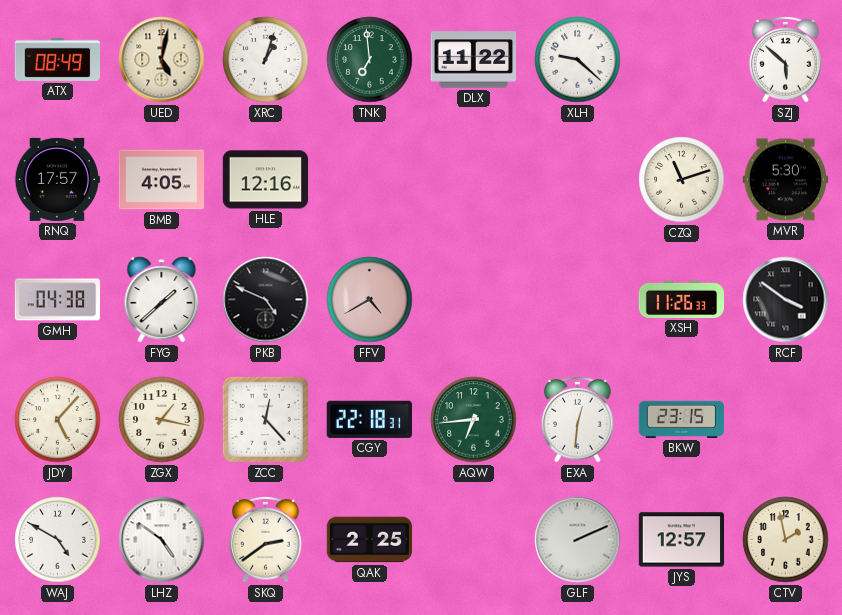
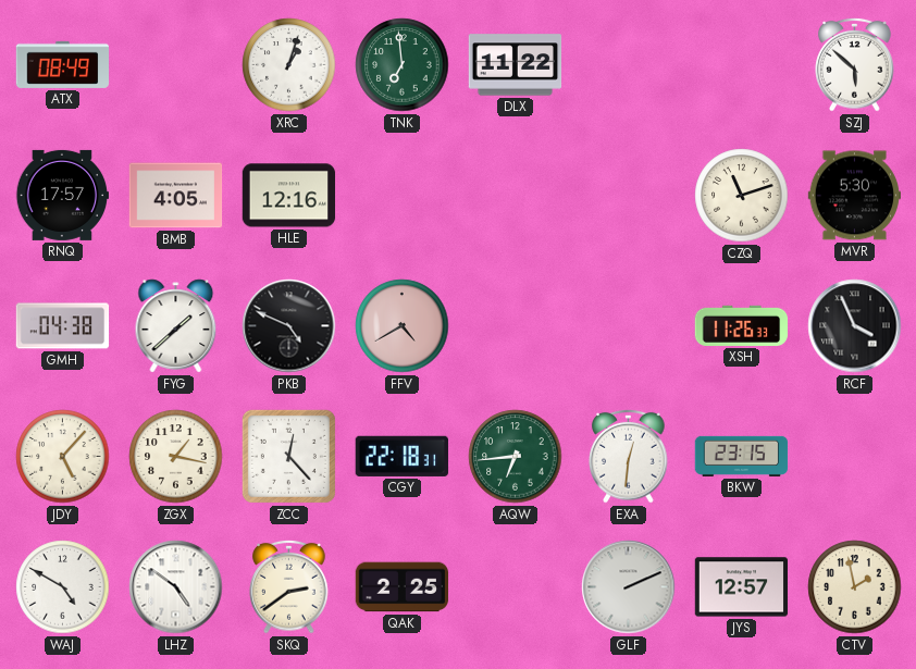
UED: 5:02 -> none
XLH: 9:22 -> none
RCF: 3:51 -> 3:56
